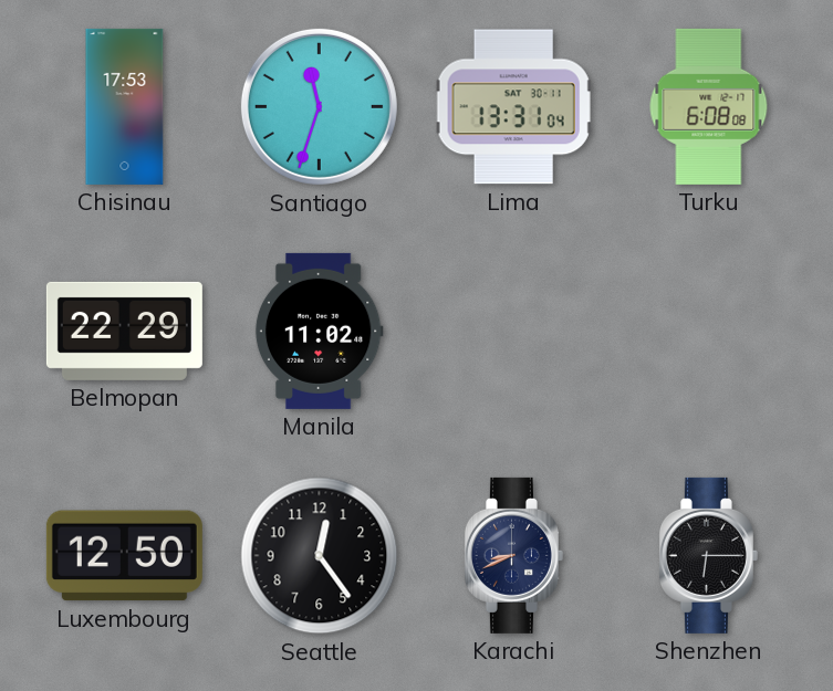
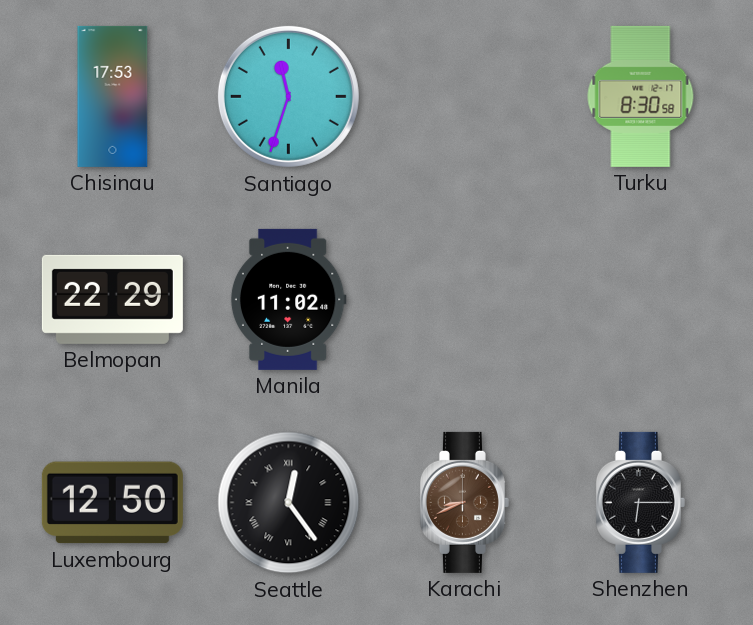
Lima: 13:31 -> none
Turku: 6:08 -> 8:30
Seattle numerals: Arabic -> Roman
Karachi dial: navy -> brown
